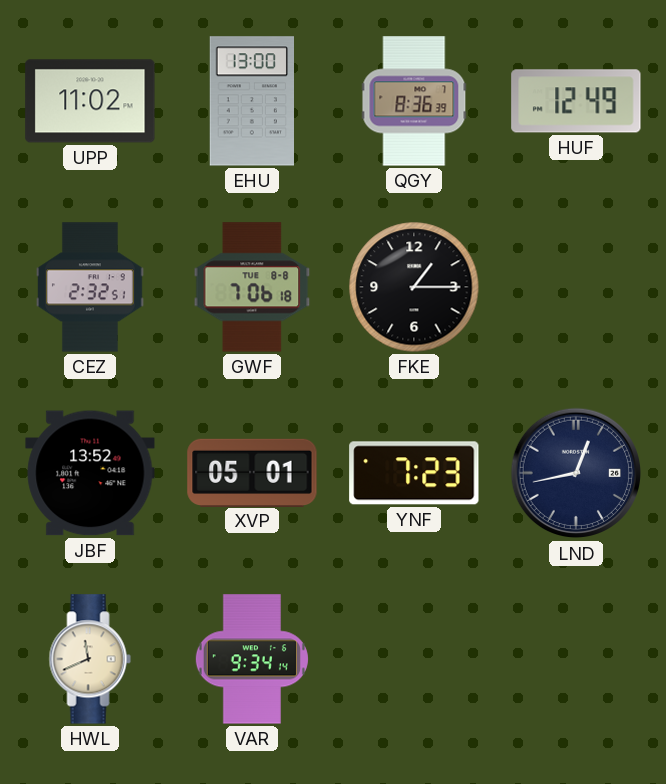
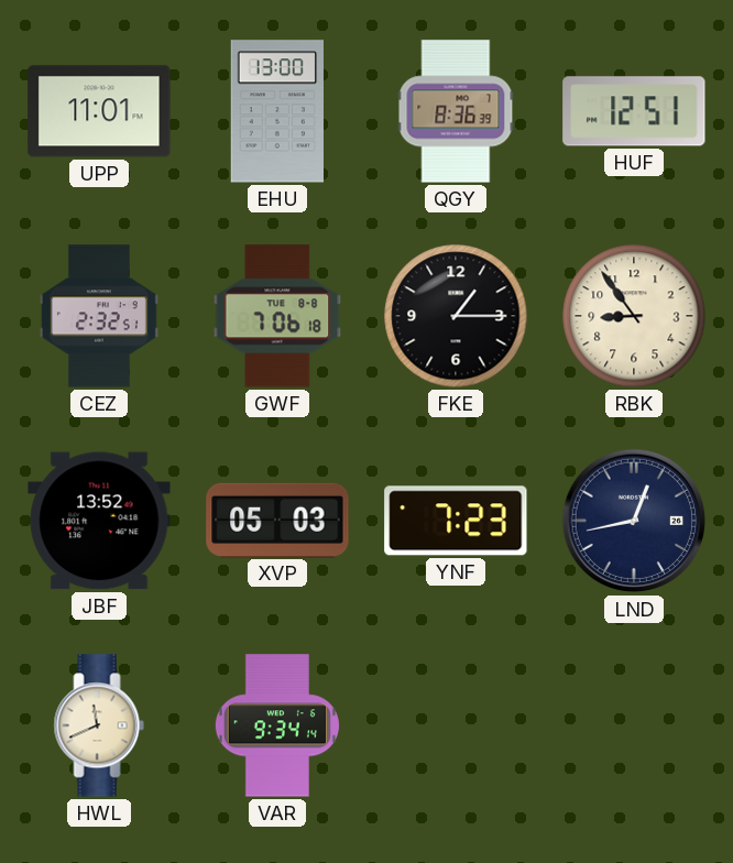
UPP: 11:02 -> 11:01
HUF: 12:49 -> 12:51
RBK: none -> 8:54
XVP: 05:01 -> 05:03
